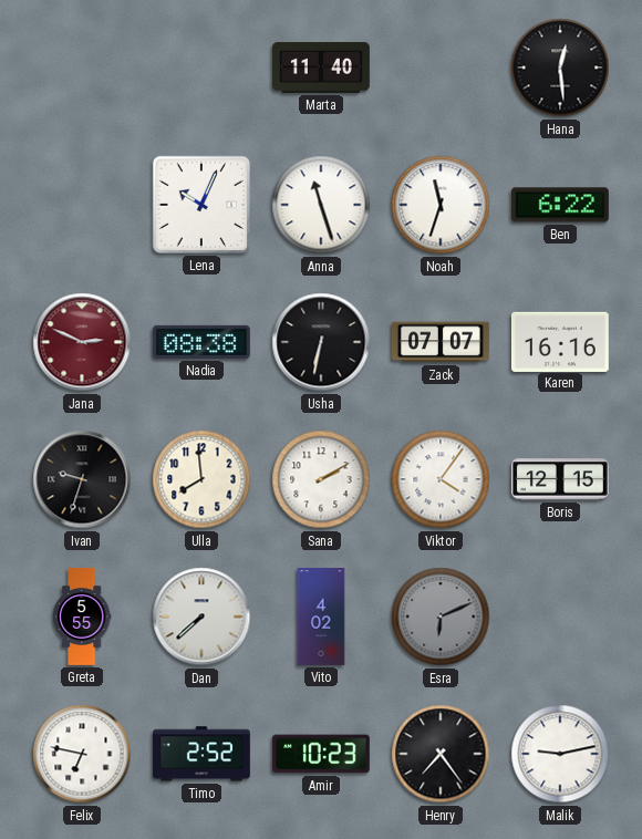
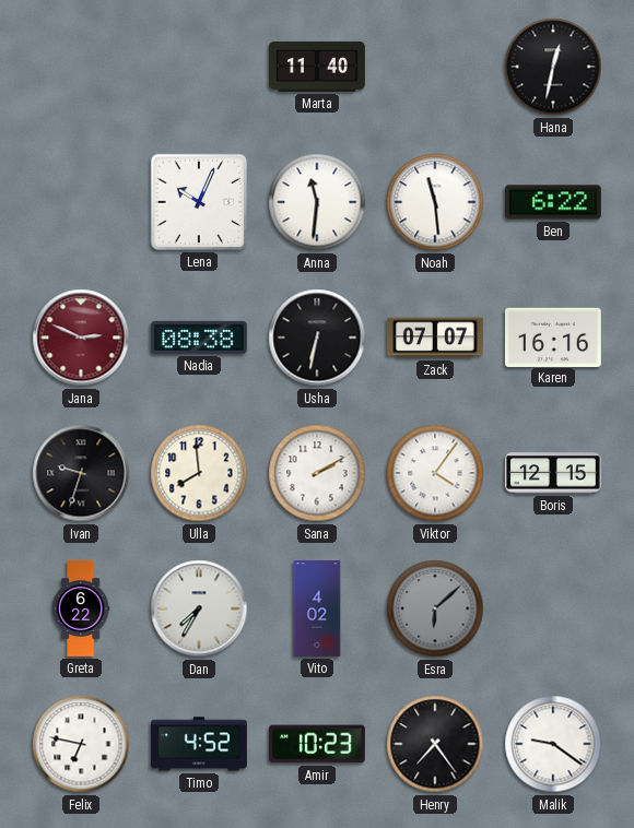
Hana: 12:29 -> 12:32
Anna: 11:27 -> 11:31
Noah: 11:33 -> 11:29
Greta: 5:55 -> 6:22
Dan: 7:38 -> 7:35
Esra: 6:11 -> 6:08
Timo: 2:52 -> 4:52
Malik: 9:13 -> 9:21
